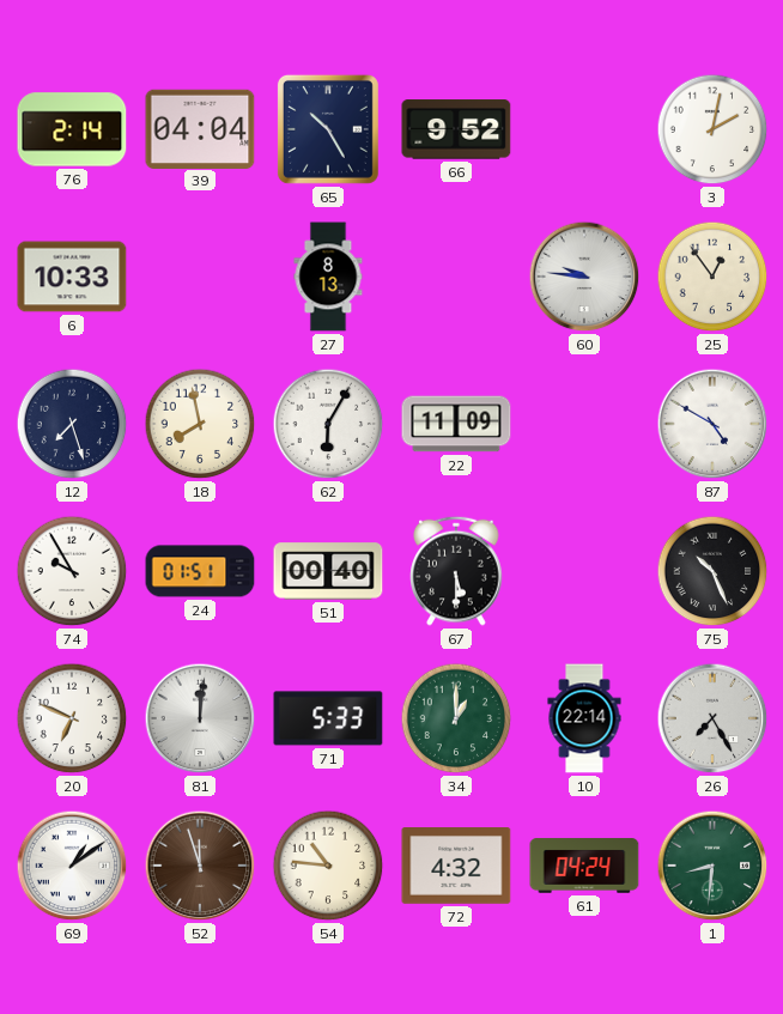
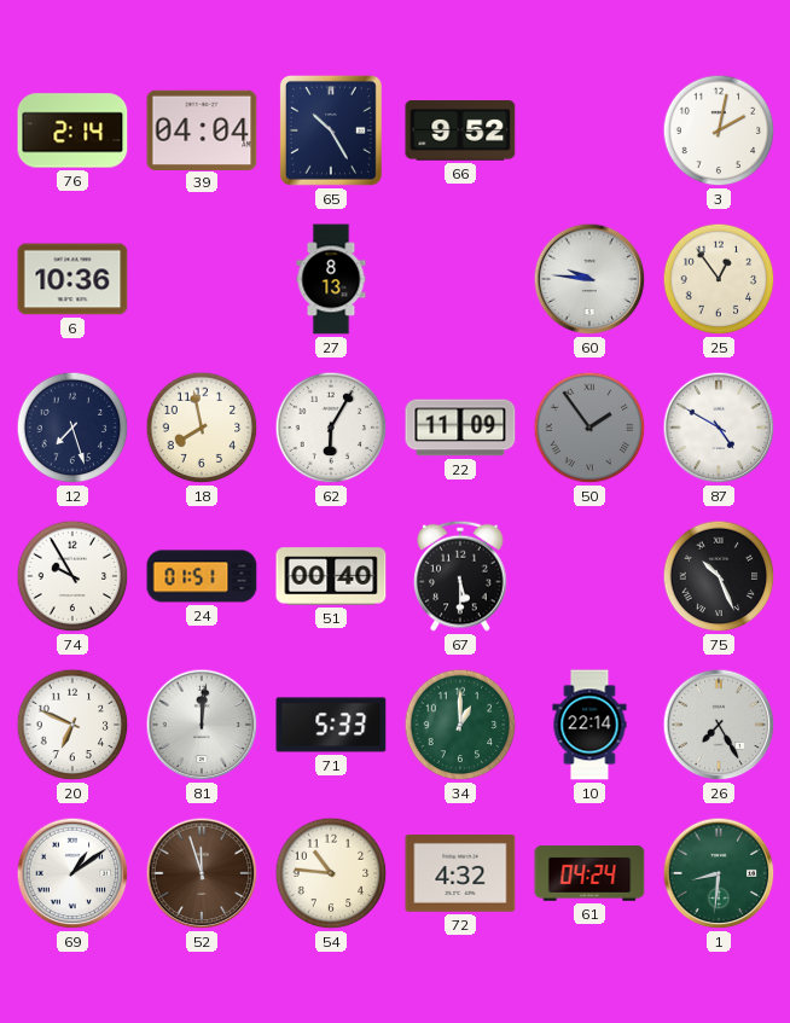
6: 10:33 -> 10:36
50: none -> 1:54
